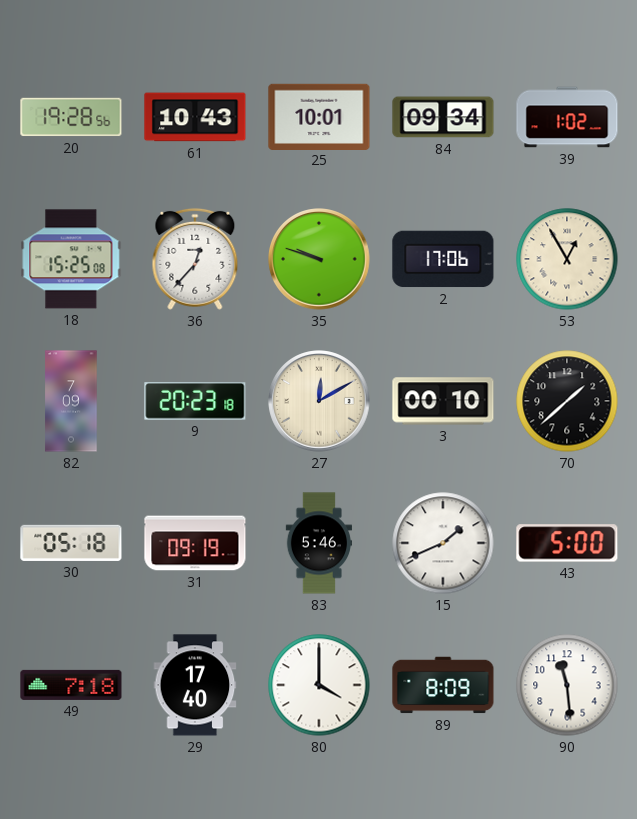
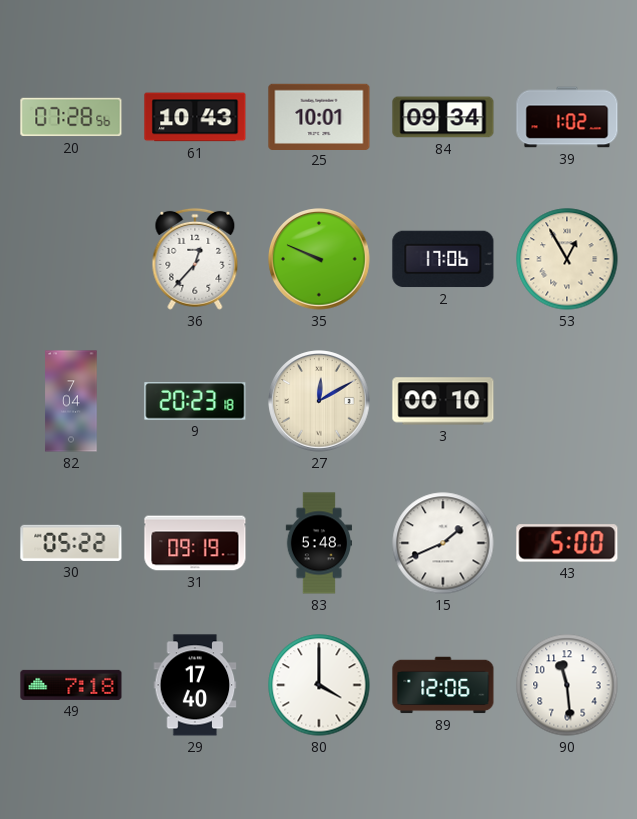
20: 19:28 -> 07:28
18: 15:25 -> none
35: 9:48 -> 9:49
82: 7:09 -> 7:04
70: 1:38 -> none
30: 05:18 -> 05:22
83: 5:46 -> 5:48
89: 8:09 -> 12:06
